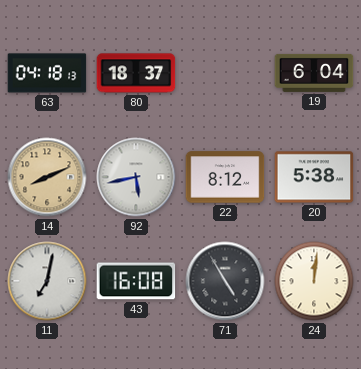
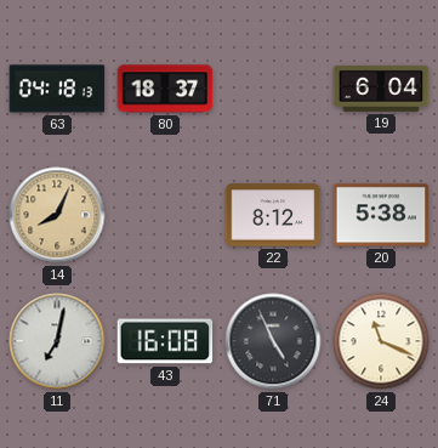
14: 8:11 -> 8:04
92: 5:43 -> none
71: 4:55 -> 4:56
24: 12:01 -> 11:19
